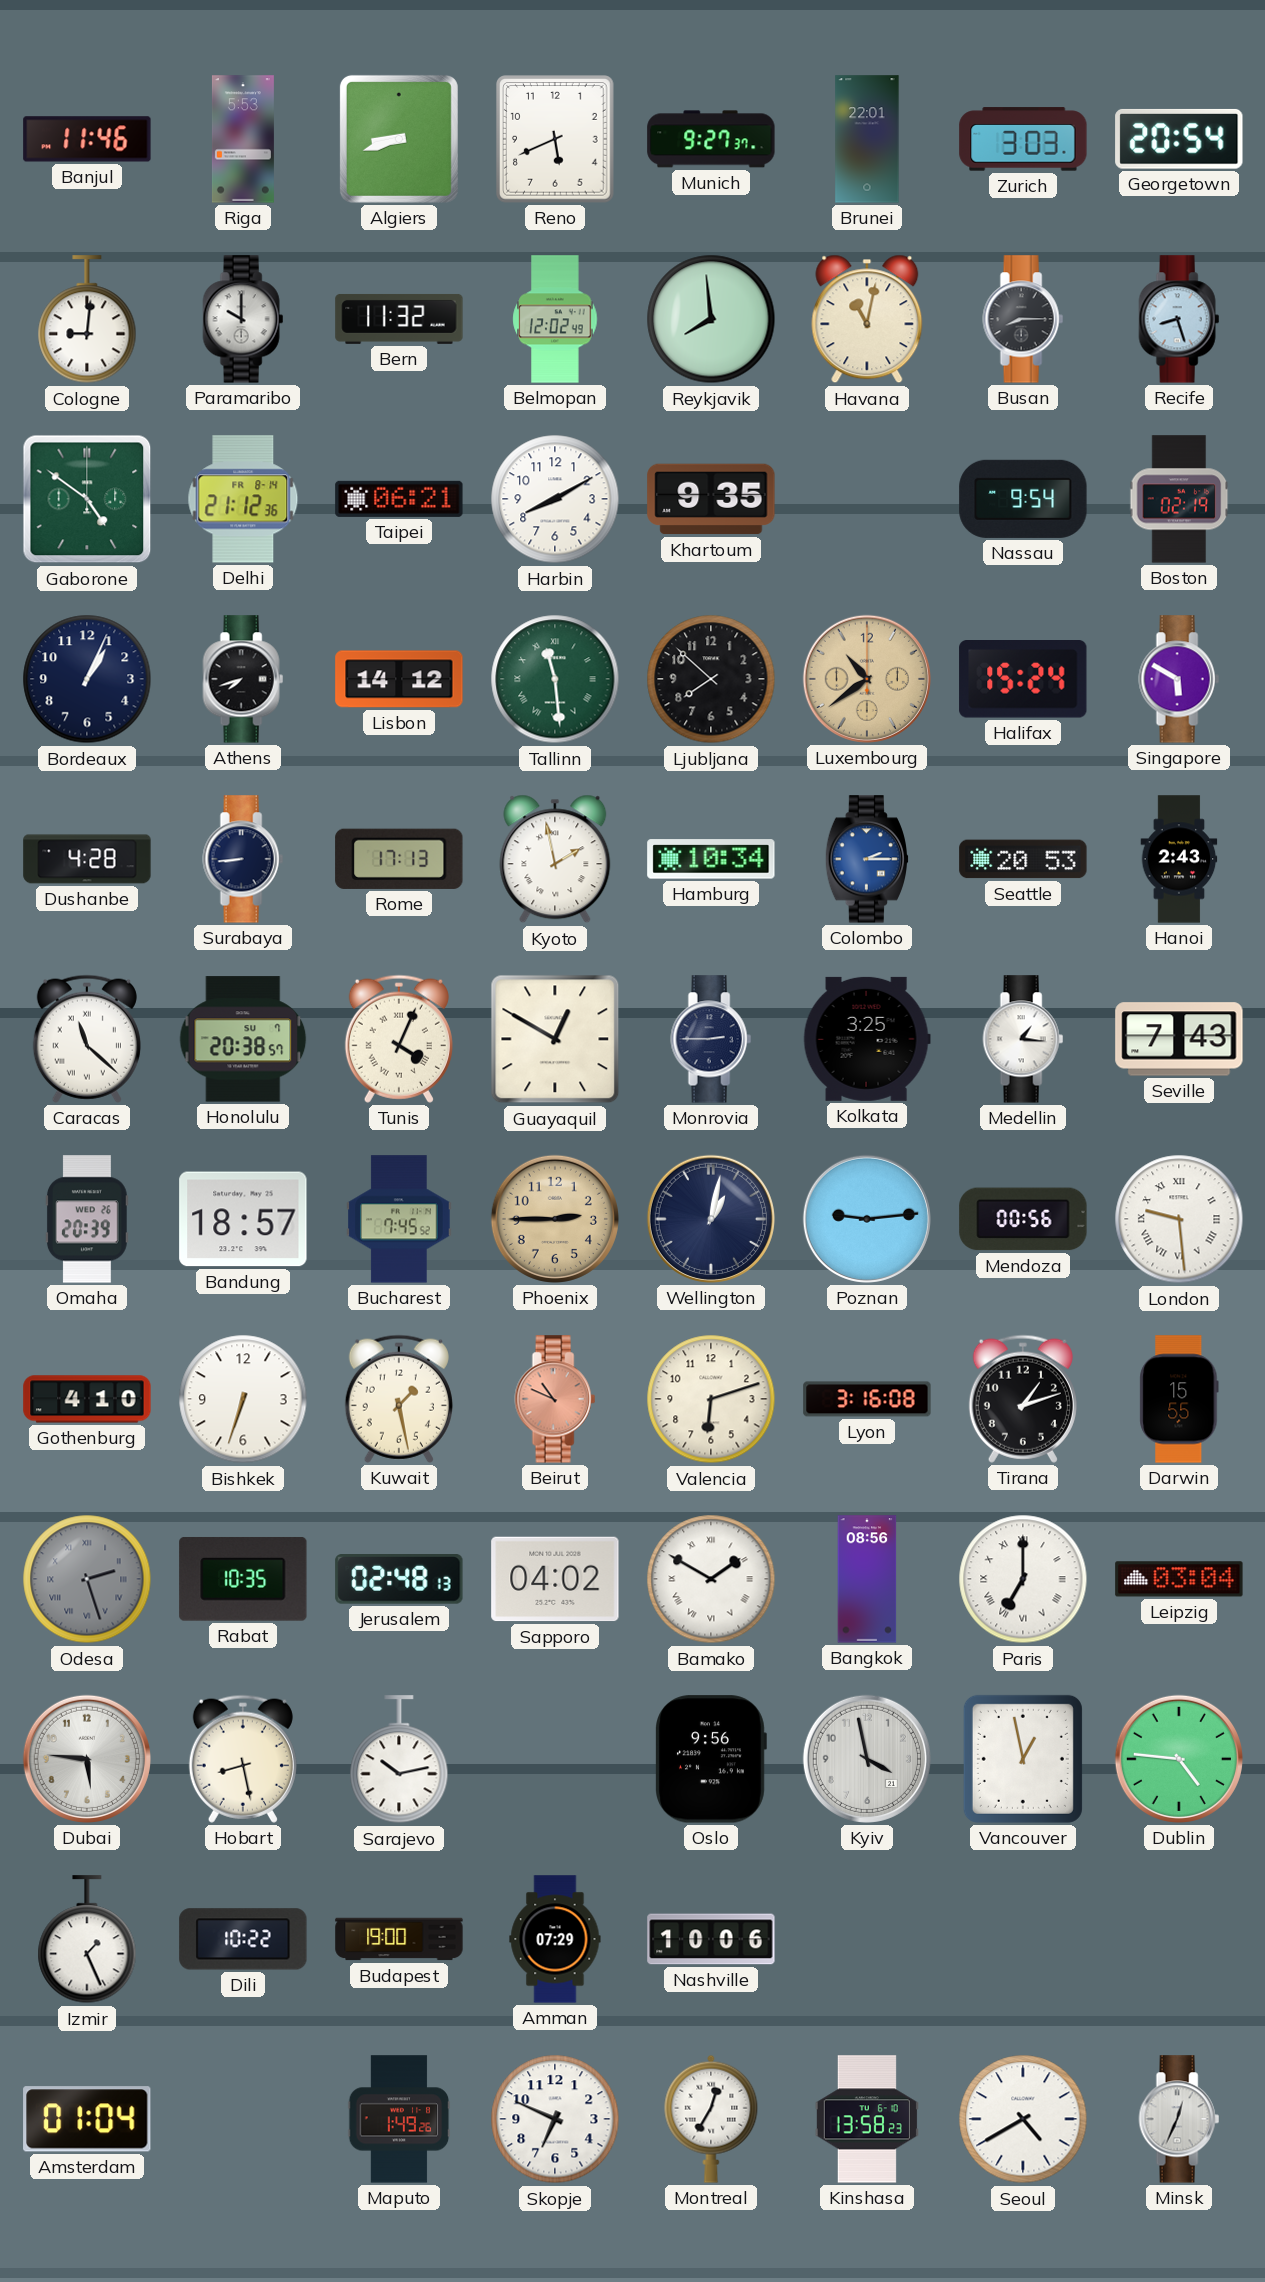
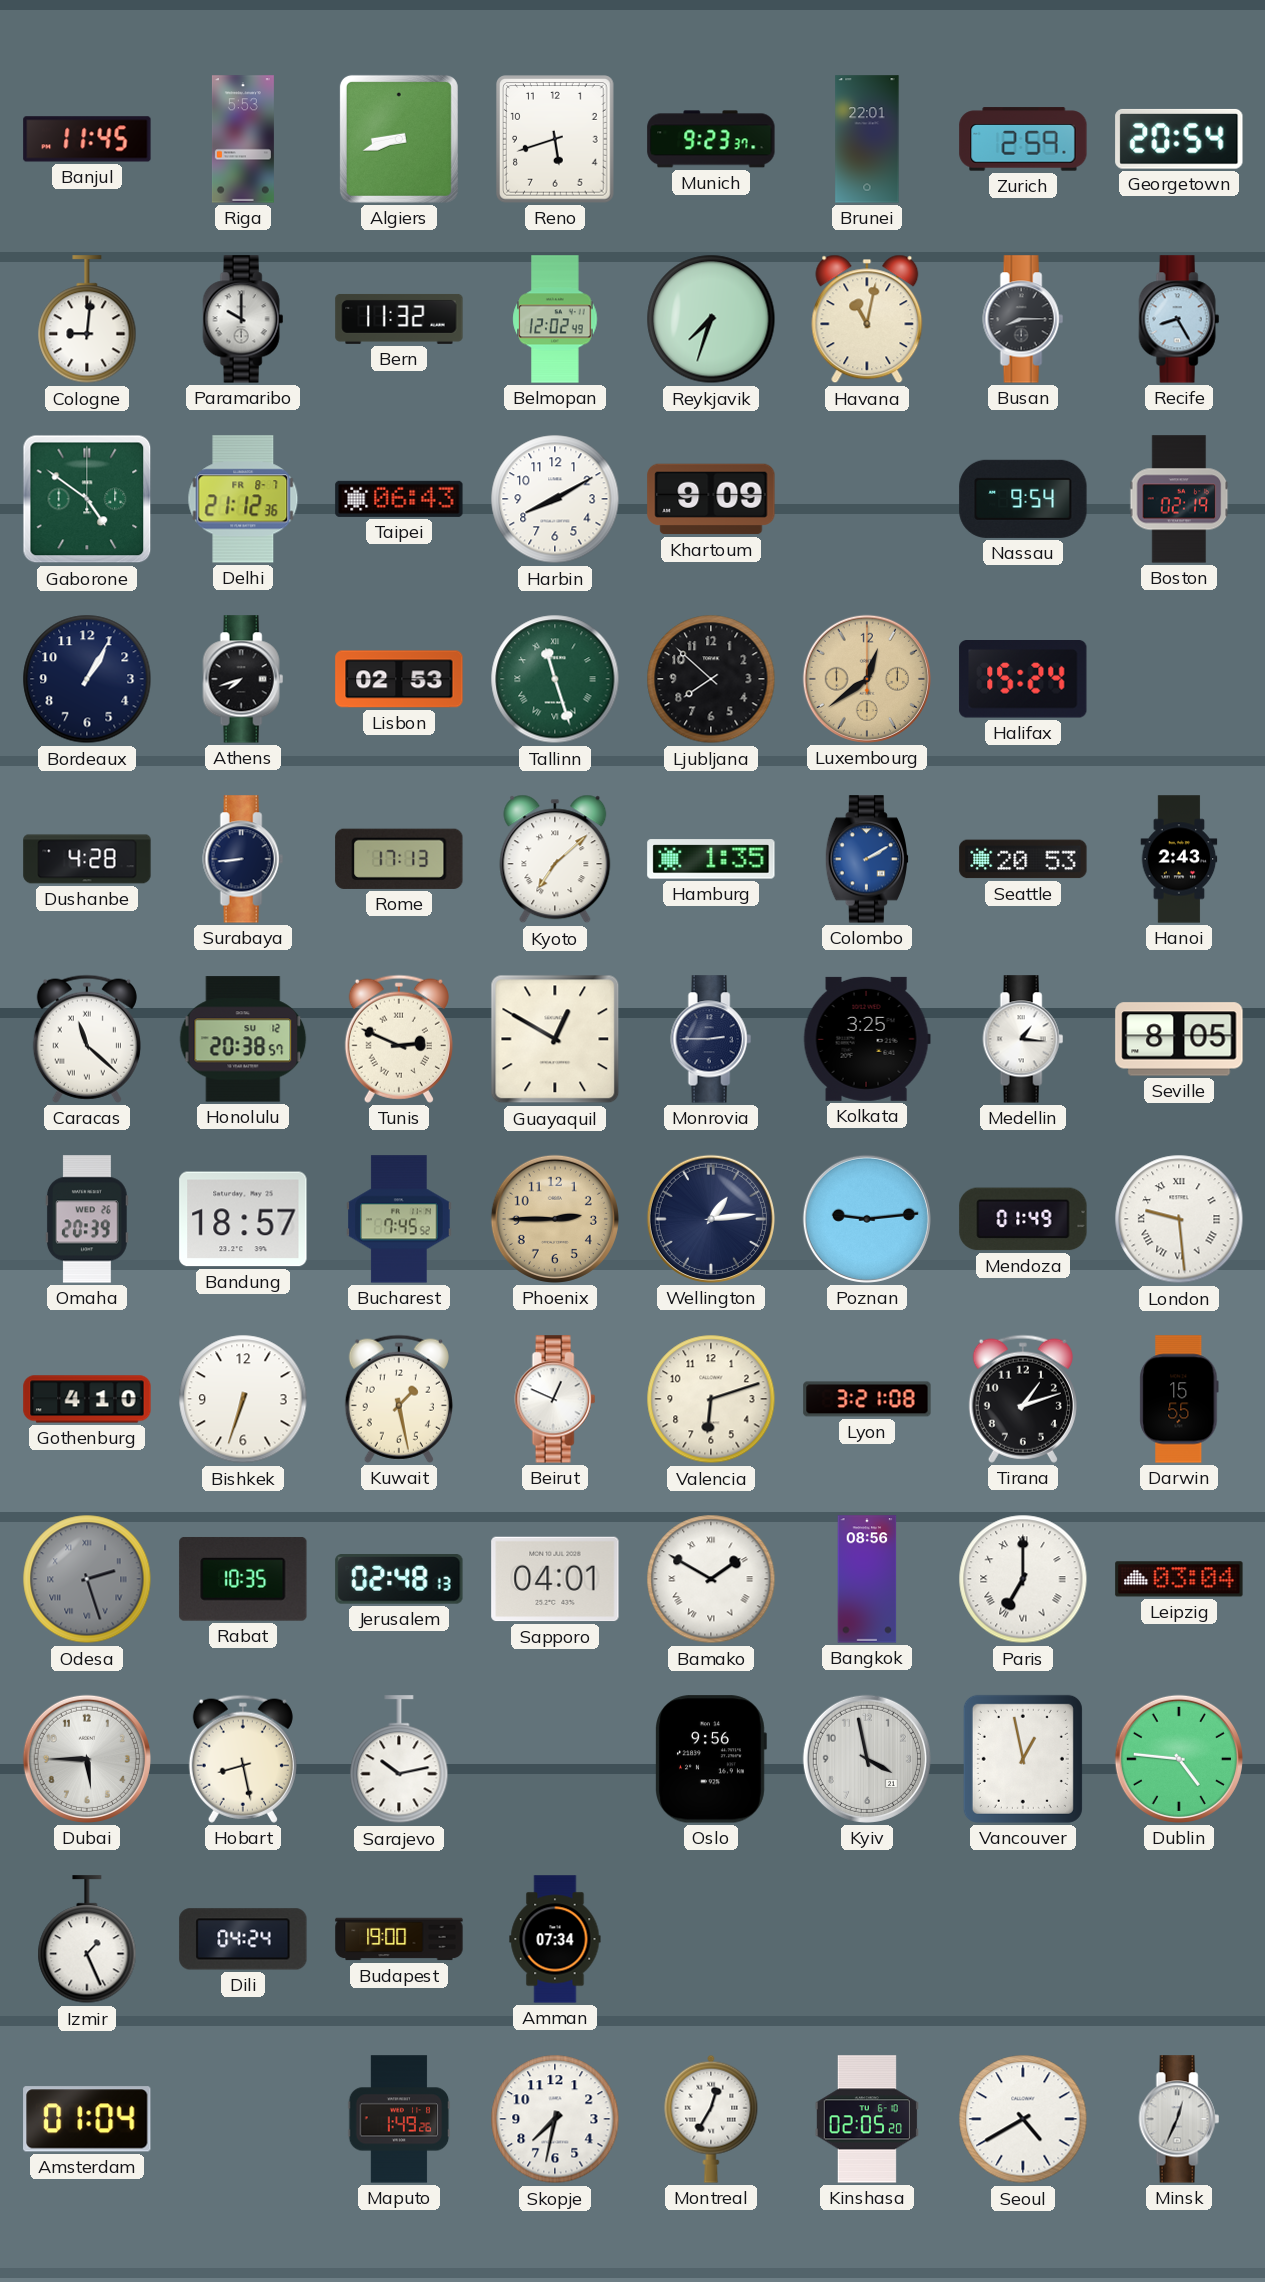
Banjul: 11:46 -> 11:45
Reno: 5:41 -> 5:42
Munich: 9:27 -> 9:23
Zurich: 3:03 -> 2:59
Reykjavik: 7:59 -> 7:33
Recife: 8:27 -> 8:25
Delhi date: FR 8-14 -> FR 8-7
Taipei: 06:21 -> 06:43
Khartoum: 9:35 -> 9:09
Bordeaux: 1:04 -> 1:05
Lisbon: 14:12 -> 02:53
Tallinn: 11:29 -> 11:27
Luxembourg: 10:39 -> 12:39
Singapore: 5:50 -> none
Kyoto: 1:58 -> 7:08
Hamburg: 10:34 -> 1:35
Colombo: 2:15 -> 2:10
Honolulu date: SU 7 -> SU 12
Tunis: 4:04 -> 2:49
Seville: 7:43 -> 8:05
Wellington: 1:02 -> 1:14
Mendoza: 00:56 -> 01:49
Beirut: 10:49 -> 12:49
Beirut dial: salmon -> white
Lyon: 3:16 -> 3:21
Sapporo: 04:02 -> 04:01
Dubai: 5:46 -> 5:45
Dili: 10:22 -> 04:24
Amman: 07:29 -> 07:34
Nashville: 10:06 -> none
Skopje: 6:49 -> 7:32
Kinshasa: 13:58 -> 02:05
